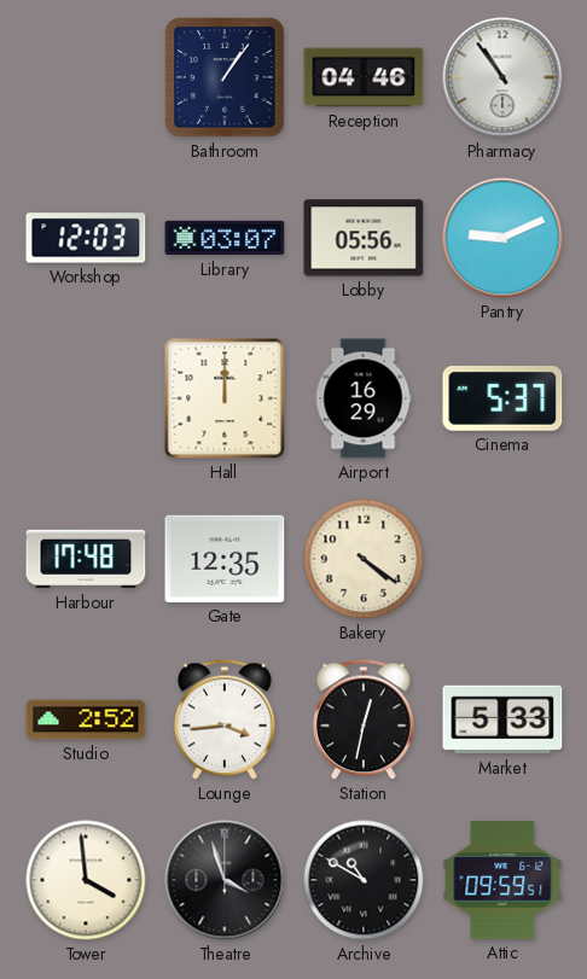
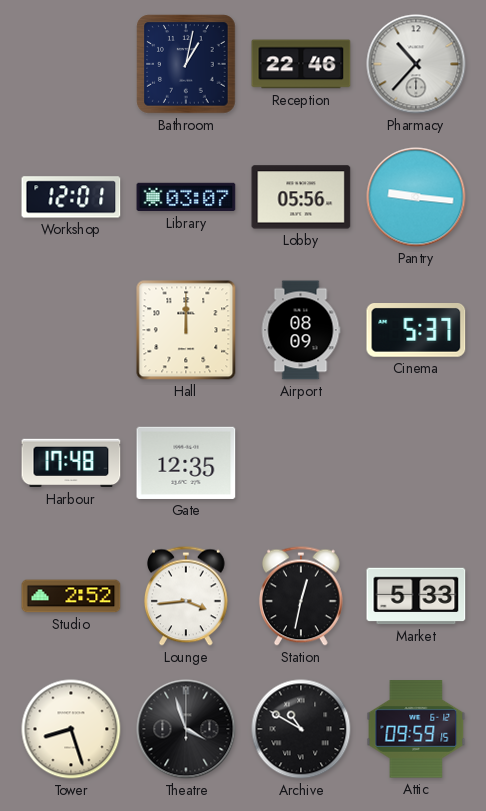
Bathroom: 1:06 -> 1:02
Reception: 04:46 -> 22:46
Pharmacy: 10:54 -> 10:37
Workshop: 12:03 -> 12:01
Pantry: 9:11 -> 9:16
Airport: 16:29 -> 08:09
Bakery: 4:21 -> none
Tower: 3:59 -> 8:27
Attic: 09:59:51 -> 09:59:15
